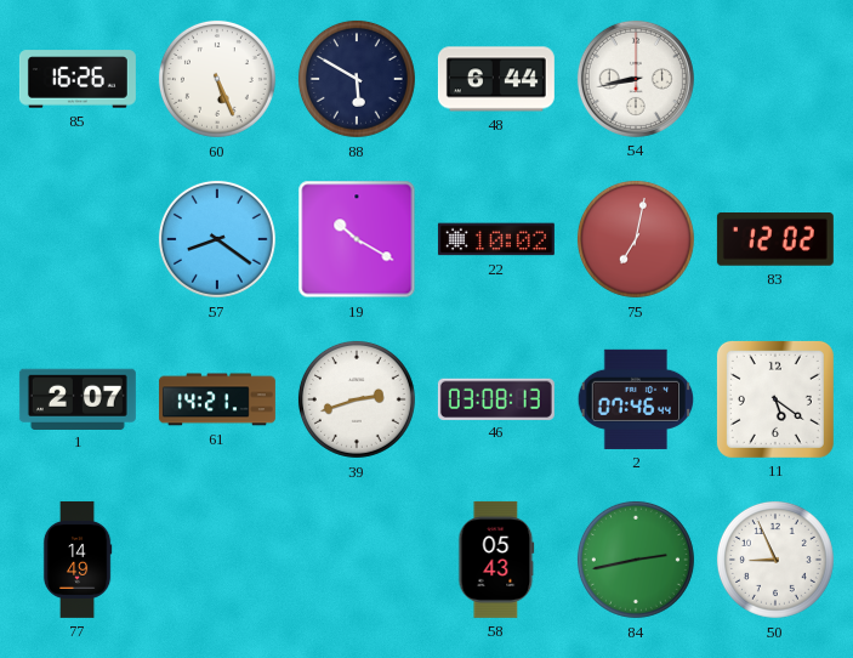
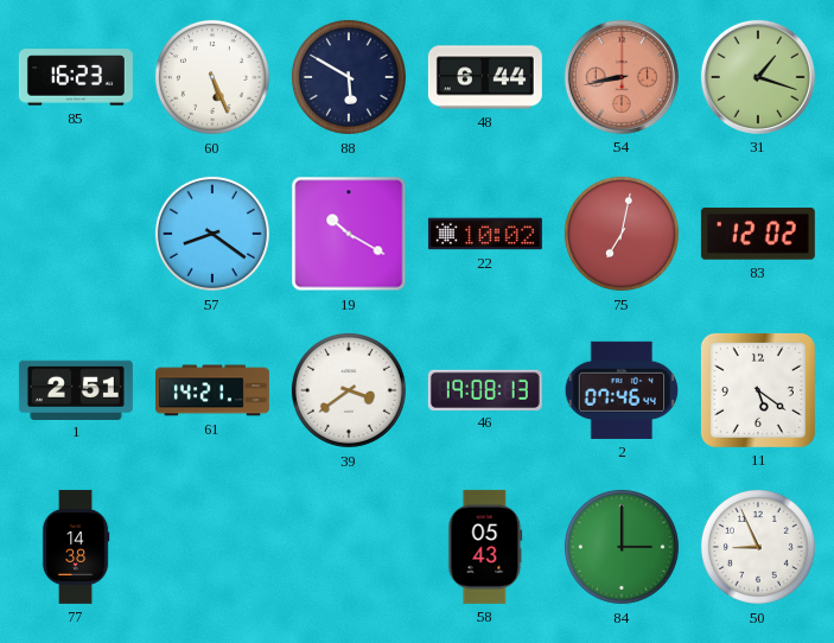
85: 16:26 -> 16:23
54 dial: white -> salmon
31: none -> 1:18
1: 2:07 -> 2:51
39: 2:42 -> 3:39
46: 03:08 -> 19:08
77: 14:49 -> 14:38
84: 2:43 -> 3:00
